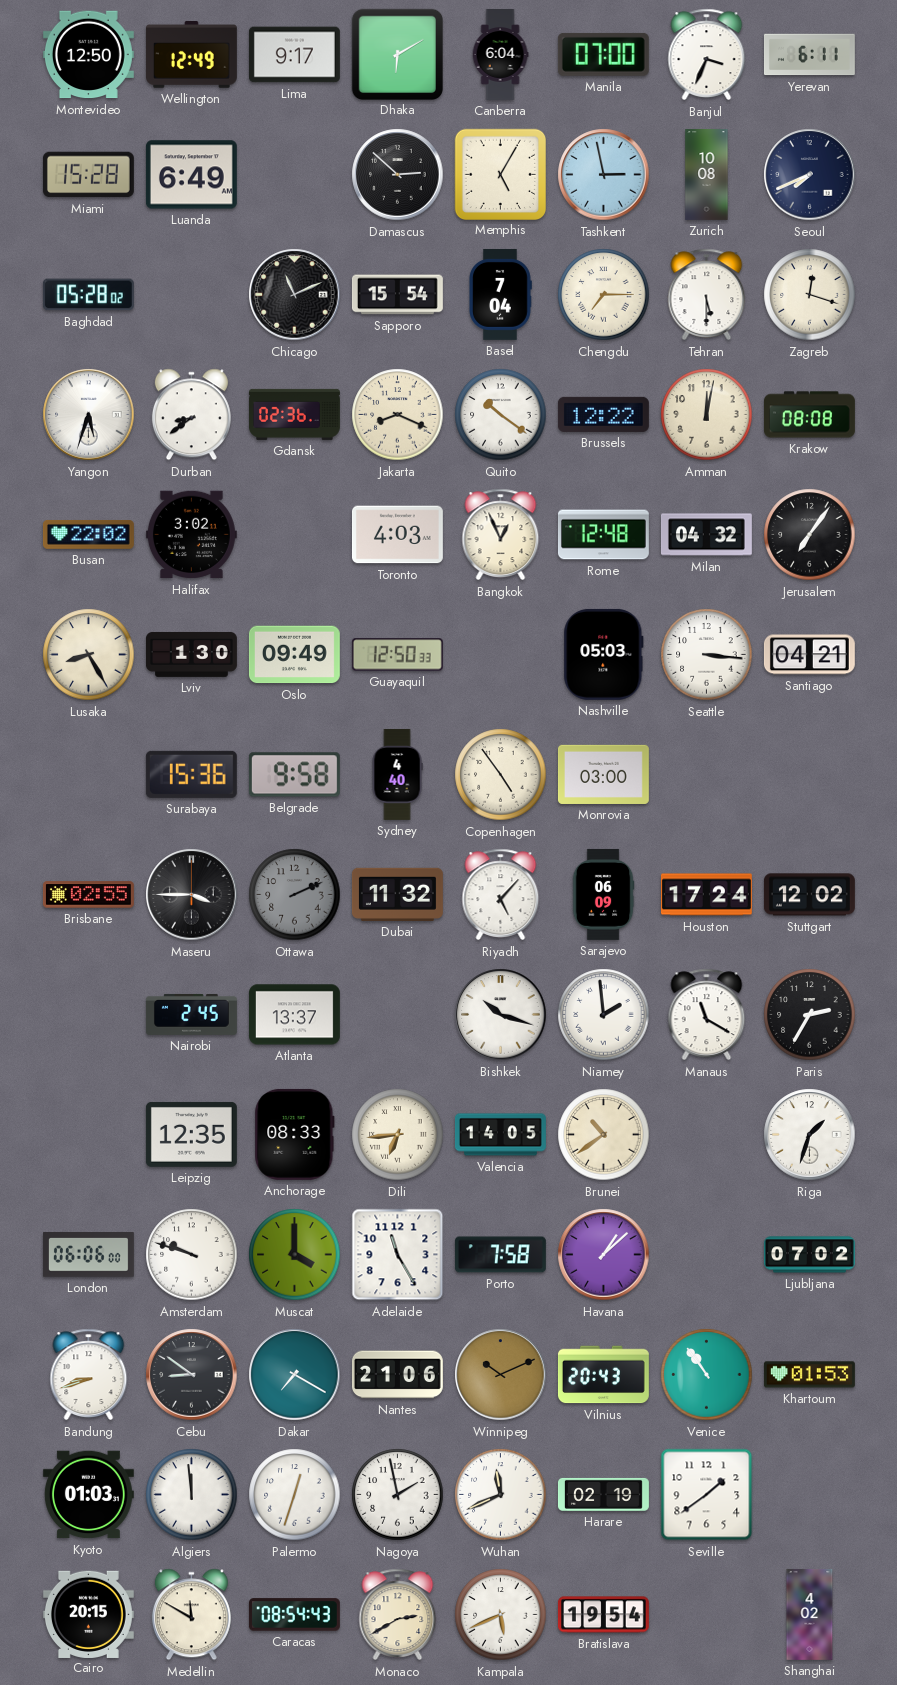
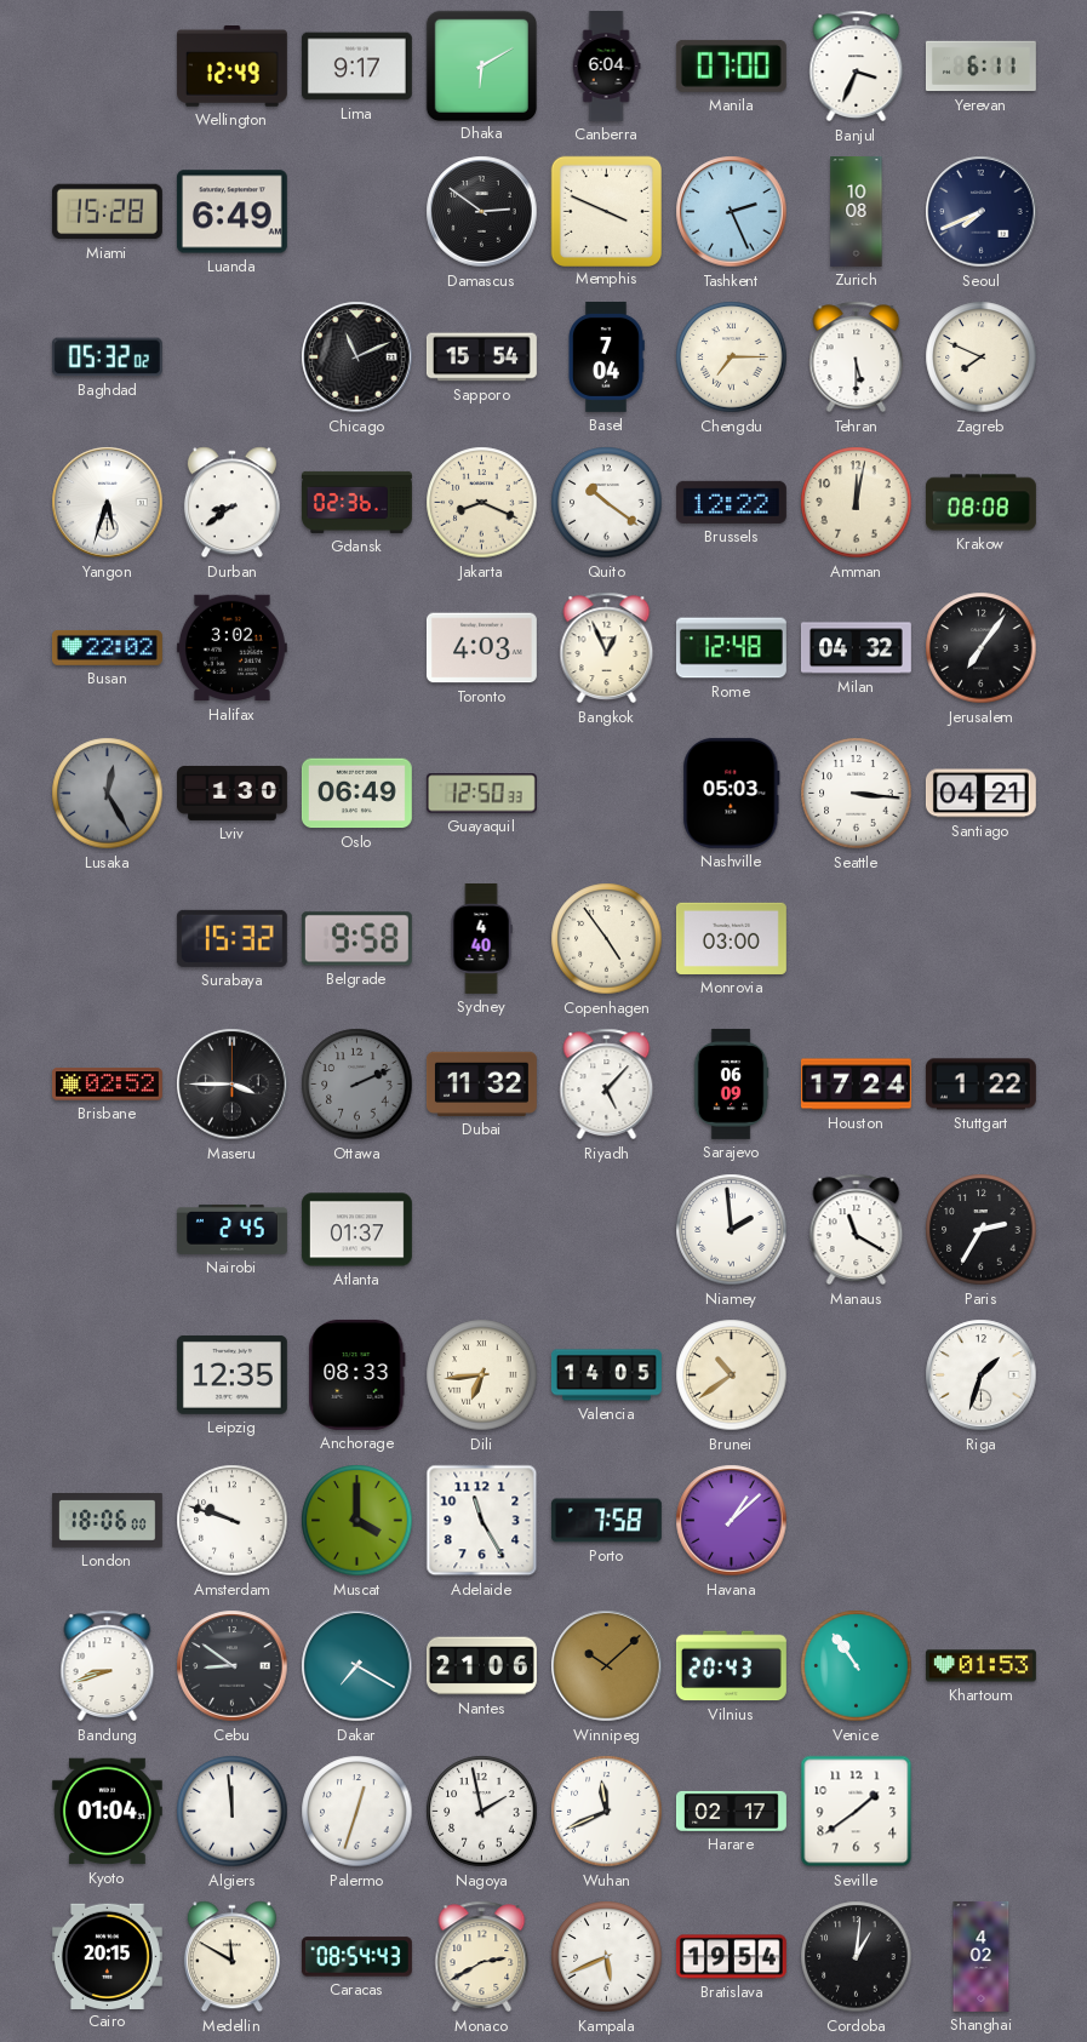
Montevideo: 12:50 -> none
Damascus: 2:52 -> 2:51
Memphis: 5:05 -> 3:49
Tashkent: 2:58 -> 2:26
Baghdad: 05:28 -> 05:32
Zagreb: 12:18 -> 7:49
Lusaka: 8:25 -> 12:25
Lusaka dial: cream -> grey
Oslo: 09:49 -> 06:49
Surabaya: 15:36 -> 15:32
Brisbane: 02:55 -> 02:52
Stuttgart: 12:02 -> 1:22
Atlanta: 13:37 -> 01:37
Bishkek: 10:18 -> none
London: 06:06 -> 18:06
Ljubljana: 07:02 -> none
Winnipeg: 10:11 -> 10:08
Kyoto: 01:03 -> 01:04
Harare: 02:19 -> 02:17
Cordoba: none -> 1:01
